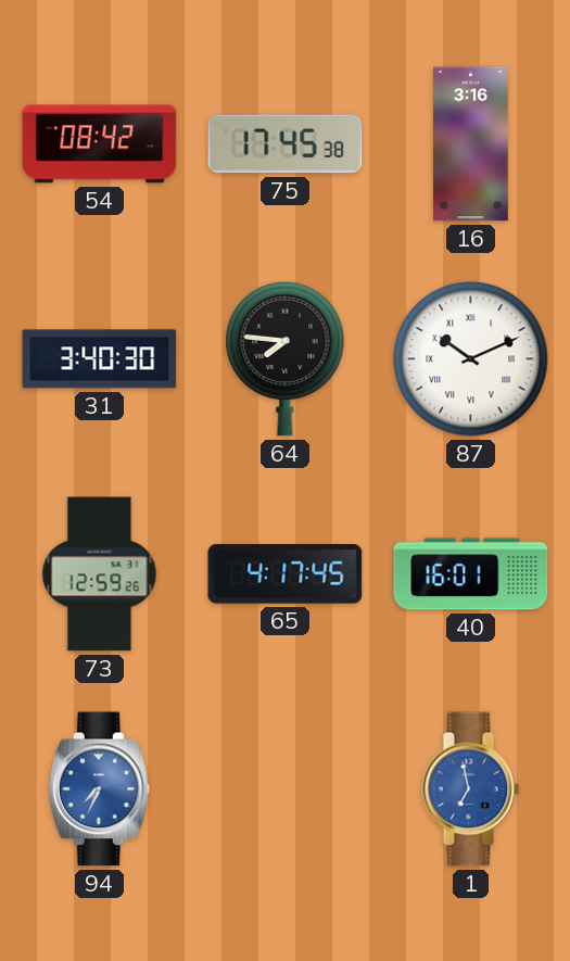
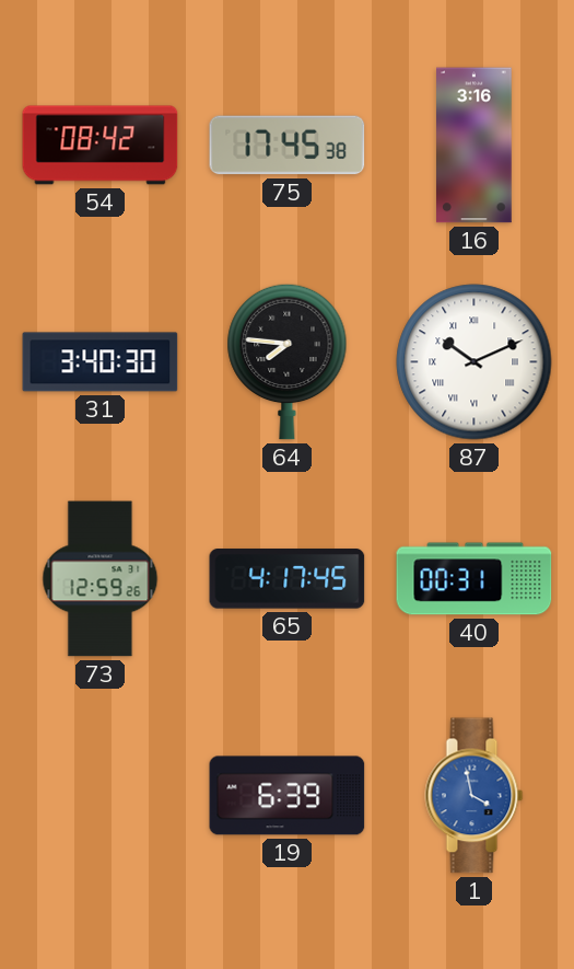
40: 16:01 -> 00:31
94: 7:34 -> none
19: none -> 6:39
1: 6:58 -> 3:58
